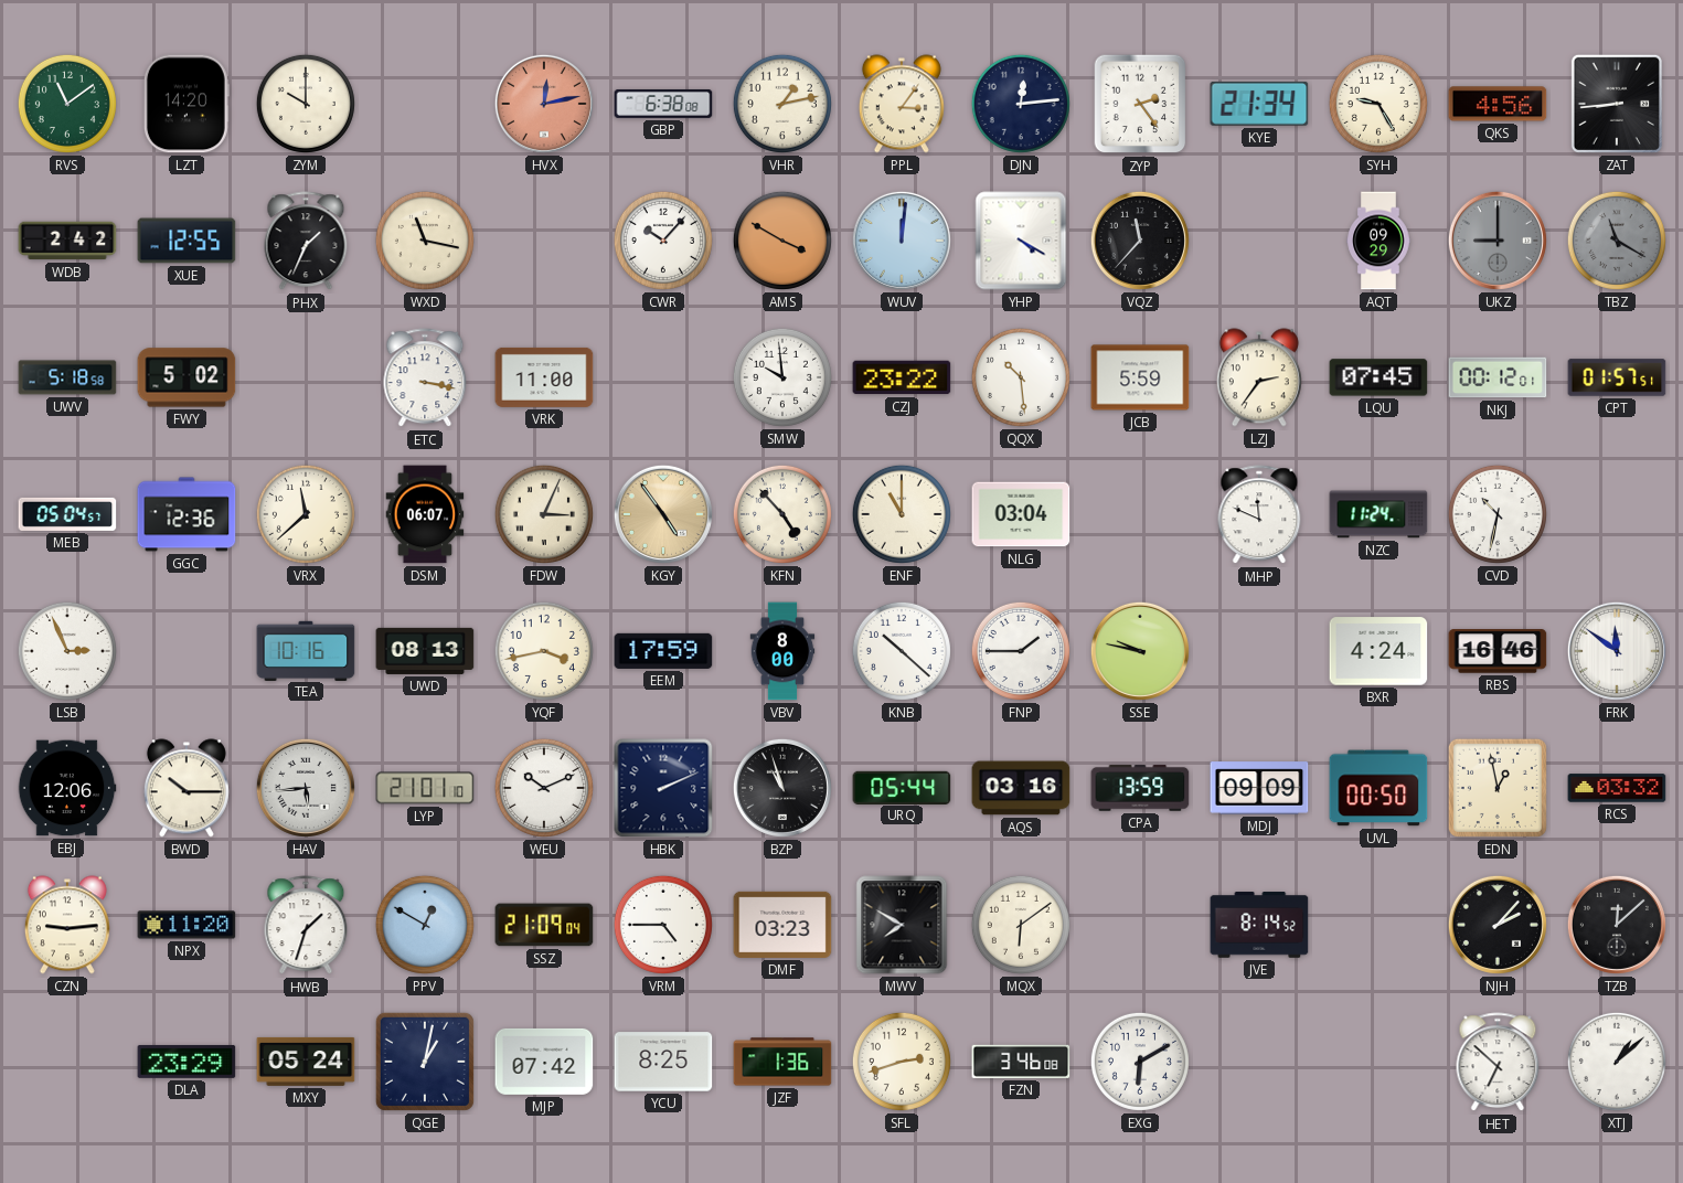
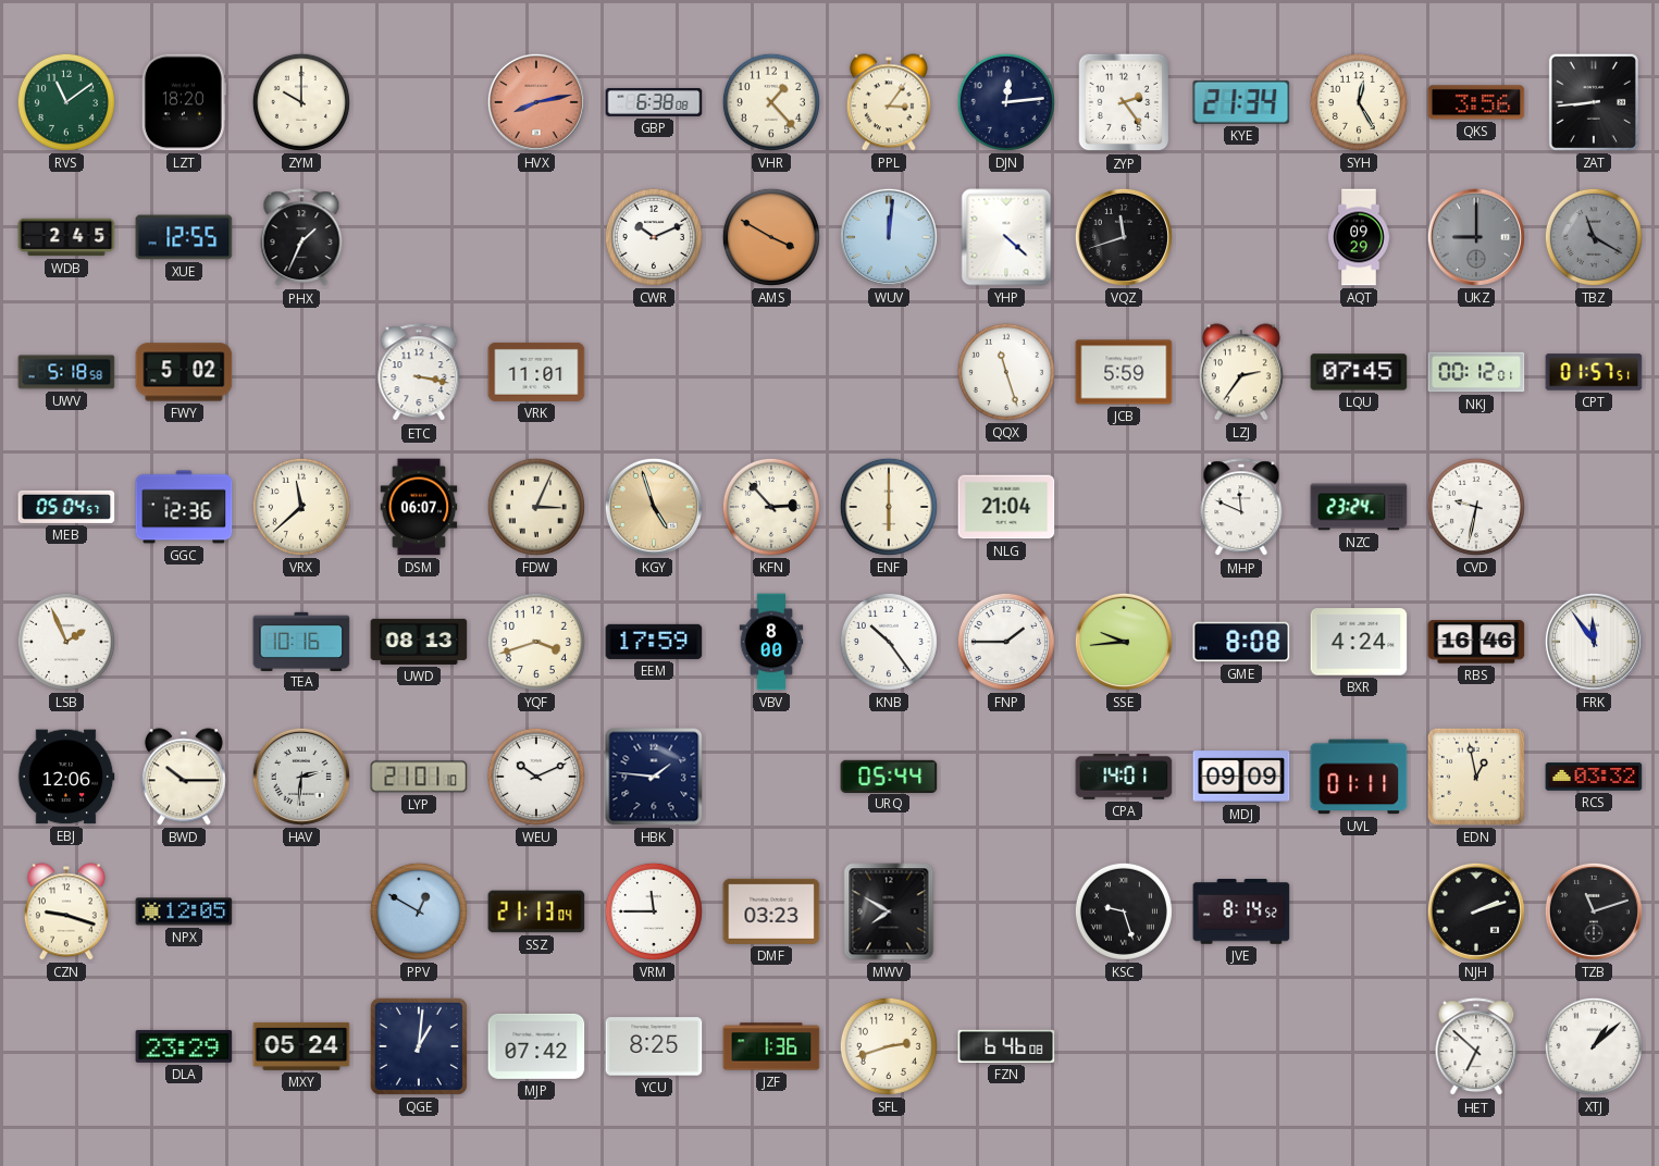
LZT: 14:20 -> 18:20
HVX: 12:13 -> 8:13
VHR: 1:13 -> 1:23
SYH: 9:25 -> 12:25
QKS: 4:56 -> 3:56
WDB: 2:42 -> 2:45
WXD: 11:17 -> none
CWR: 10:07 -> 10:11
YHP: 4:20 -> 4:22
VQZ: 11:37 -> 11:42
VRK: 11:00 -> 11:01
SMW: 9:59 -> none
CZJ: 23:22 -> none
QQX: 10:29 -> 11:27
KGY: 4:54 -> 4:57
KFN: 4:53 -> 2:53
ENF: 11:00 -> 6:00
NLG: 03:04 -> 21:04
NZC: 11:24 -> 23:24
CVD: 10:32 -> 9:32
LSB: 2:56 -> 1:56
YQF: 3:43 -> 3:42
KNB: 10:22 -> 10:24
SSE: 9:47 -> 9:44
GME: none -> 8:08
FRK: 11:51 -> 11:54
HAV: 5:44 -> 2:31
HBK: 2:11 -> 1:46
BZP: 10:57 -> none
AQS: 03:16 -> none
CPA: 13:59 -> 14:01
UVL: 00:50 -> 01:11
CZN: 9:14 -> 9:18
NPX: 11:20 -> 12:05
HWB: 1:33 -> none
SSZ: 21:09 -> 21:13
VRM: 4:45 -> 11:45
MQX: 6:09 -> none
KSC: none -> 9:27
NJH: 2:07 -> 2:12
TZB: 12:08 -> 11:12
QGE: 1:02 -> 1:01
FZN: 3:46 -> 6:46
EXG: 6:10 -> none
